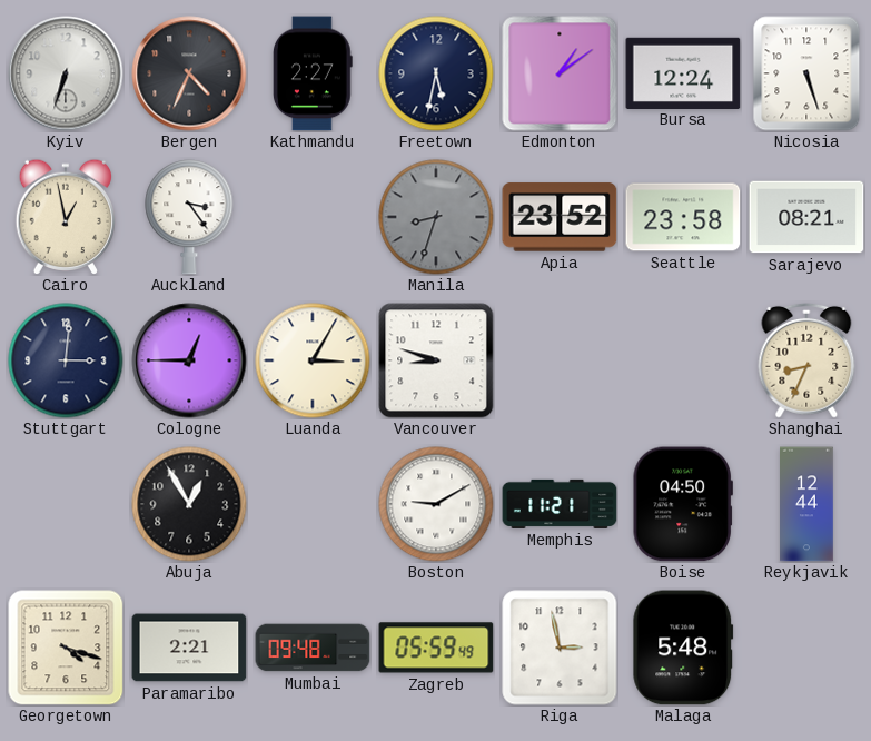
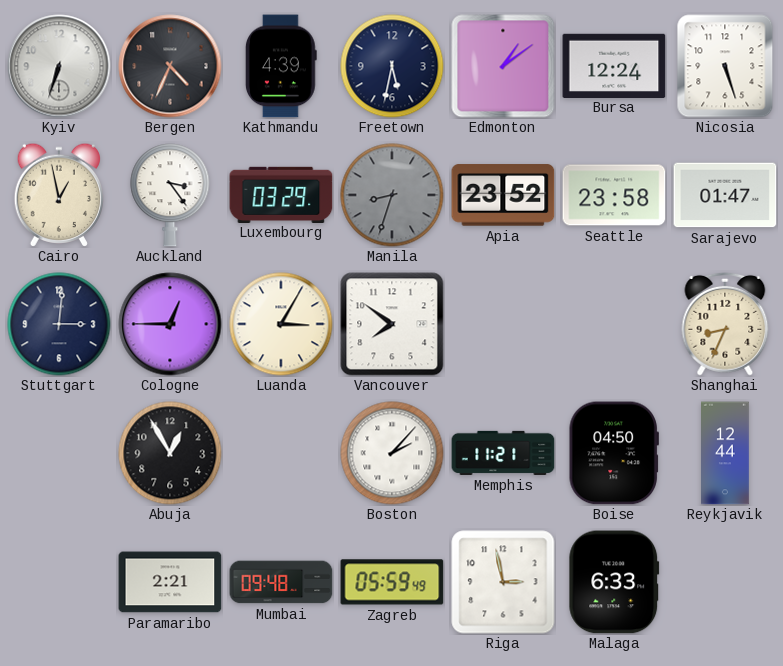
Kathmandu: 2:27 -> 4:39
Luxembourg: none -> 03:29
Sarajevo: 08:21 -> 01:47
Vancouver: 8:48 -> 7:51
Boston: 9:10 -> 2:07
Georgetown: 4:18 -> none
Malaga: 5:48 -> 6:33
